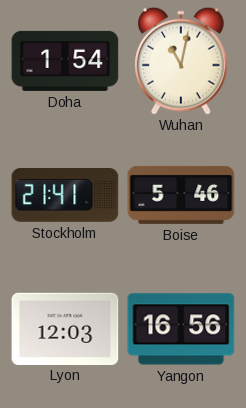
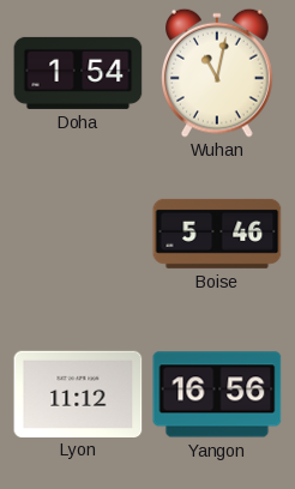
Stockholm: 21:41 -> none
Lyon: 12:03 -> 11:12
